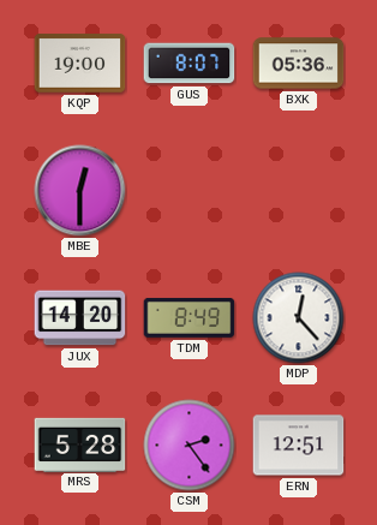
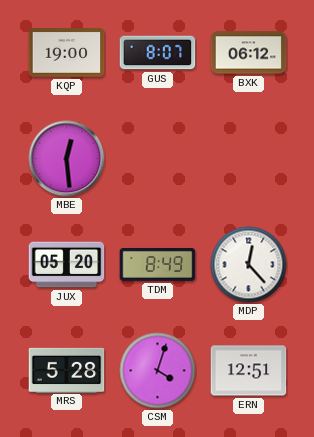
BXK: 05:36 -> 06:12
MBE: 12:30 -> 12:29
JUX: 14:20 -> 05:20
CSM: 2:24 -> 4:03
